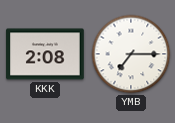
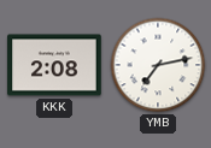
YMB: 7:15 -> 7:13
